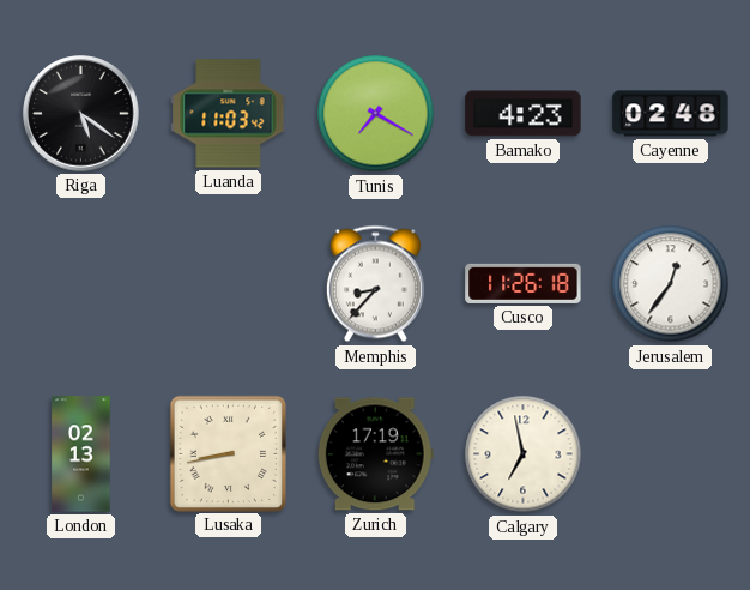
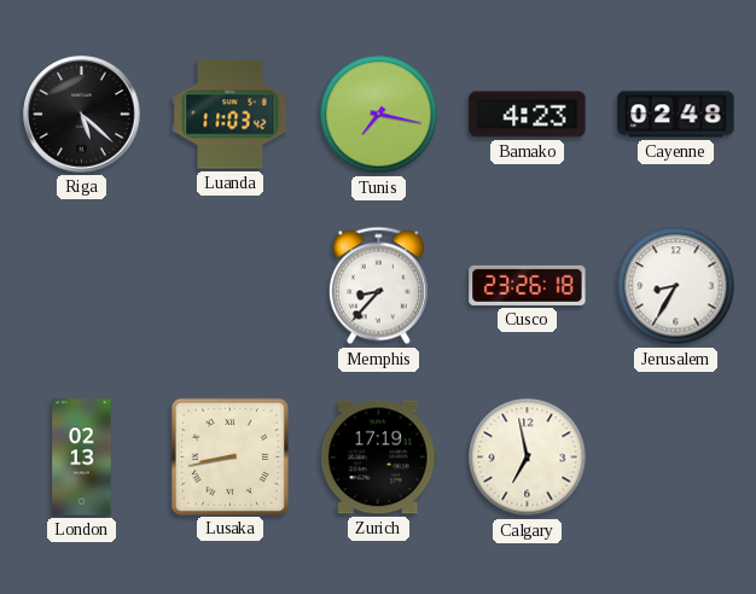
Riga: 5:21 -> 5:22
Tunis: 7:20 -> 7:17
Cusco: 11:26 -> 23:26
Jerusalem: 12:36 -> 8:35
